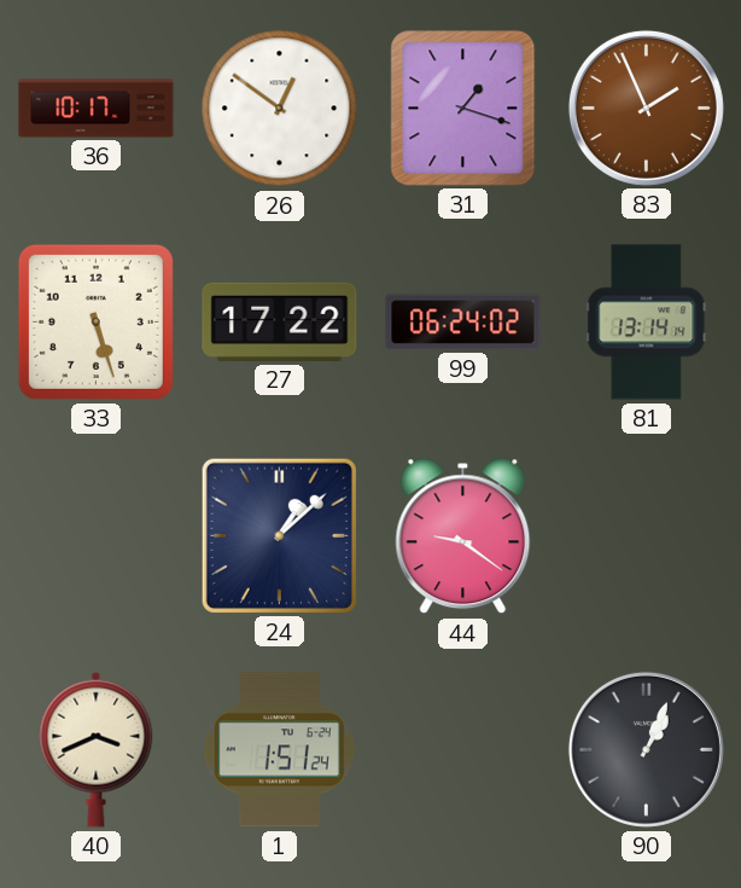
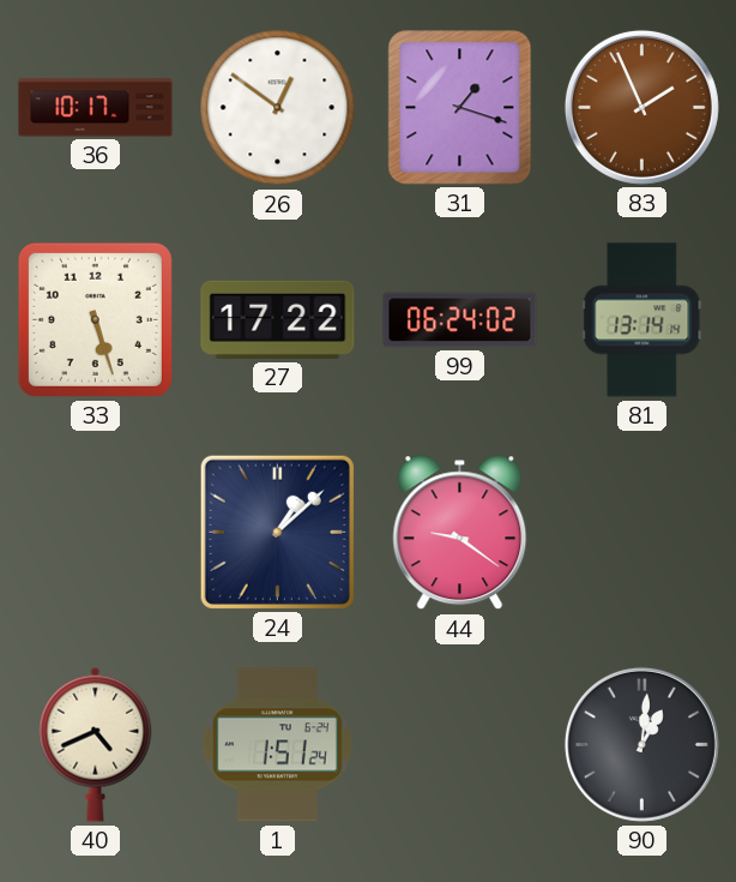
40: 3:41 -> 4:41
90: 1:04 -> 1:01
